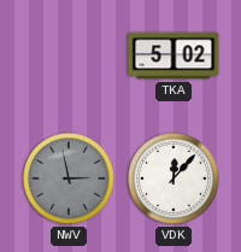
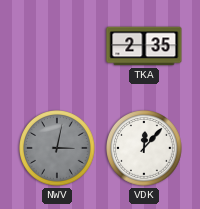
TKA: 5:02 -> 2:35
NWV: 2:58 -> 3:02
